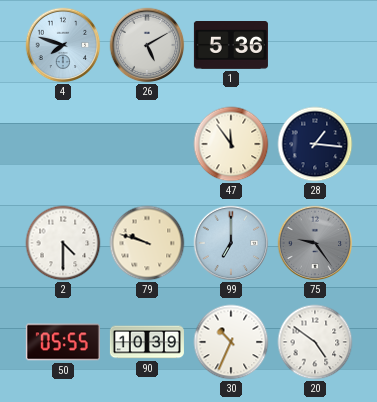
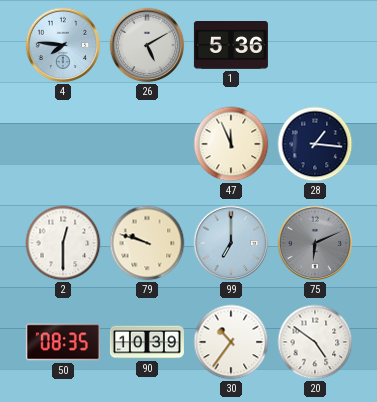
4: 7:48 -> 7:46
47: 11:54 -> 11:56
2: 4:30 -> 12:30
75: 9:24 -> 6:11
50: 05:55 -> 08:35
30: 10:34 -> 10:36
